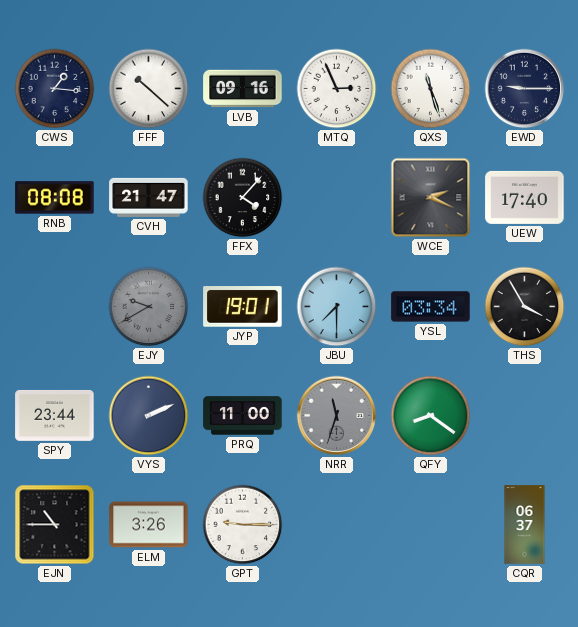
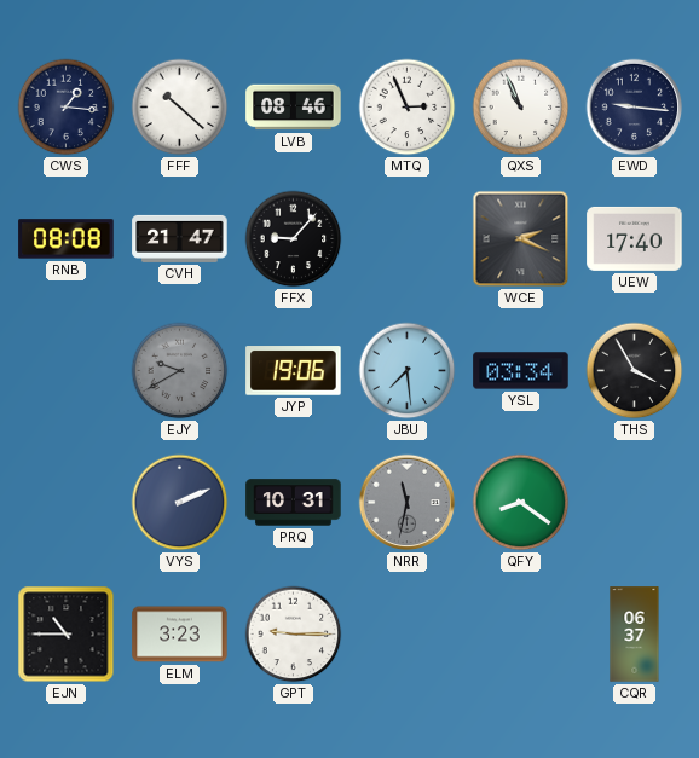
LVB: 09:16 -> 08:46
QXS: 11:27 -> 10:56
EWD: 9:15 -> 9:16
FFX: 4:07 -> 9:07
JYP: 19:01 -> 19:06
JBU: 7:30 -> 7:29
SPY: 23:44 -> none
PRQ: 11:00 -> 10:31
NRR: 11:33 -> 11:32
ELM: 3:26 -> 3:23
